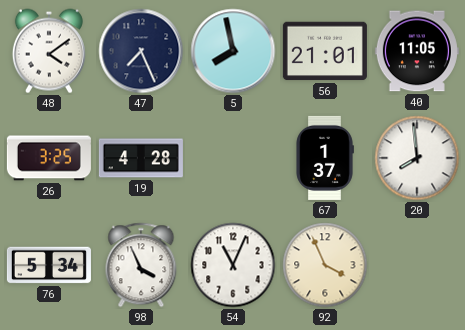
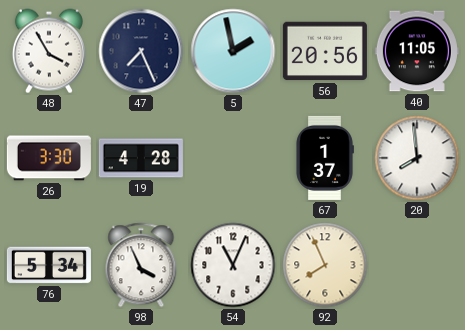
48: 4:09 -> 3:55
5: 7:58 -> 1:58
56: 21:01 -> 20:56
26: 3:25 -> 3:30
92: 3:56 -> 7:56
